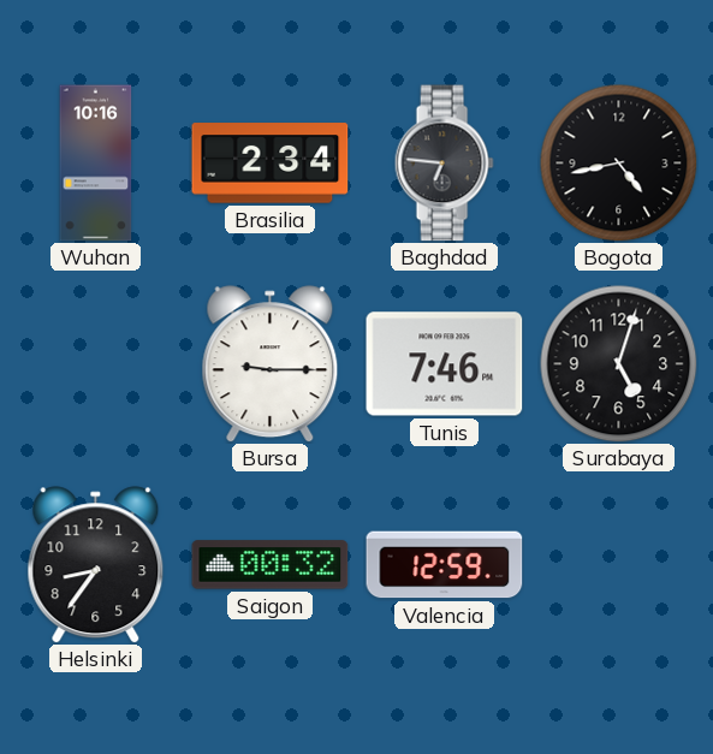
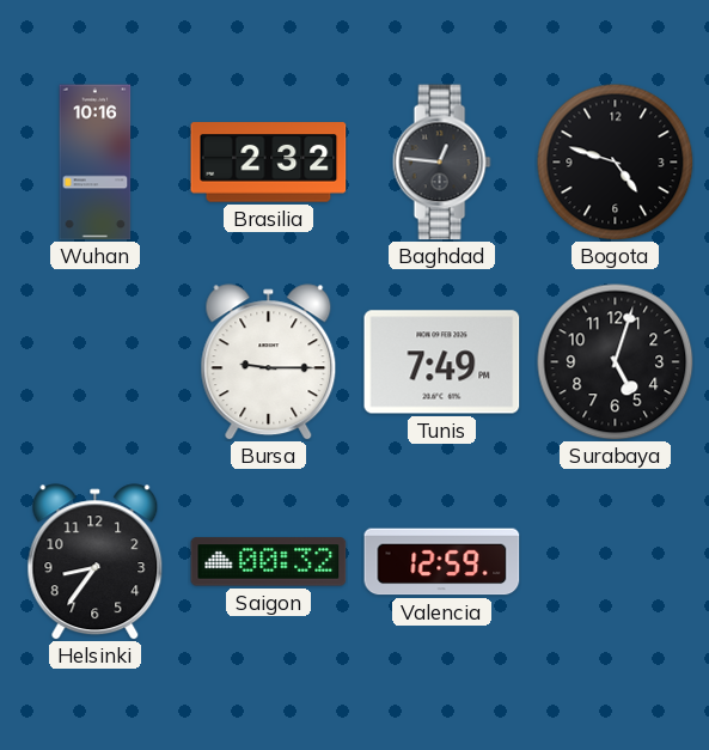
Brasilia: 2:34 -> 2:32
Baghdad: 6:46 -> 12:46
Bogota: 4:43 -> 4:48
Tunis: 7:46 -> 7:49
